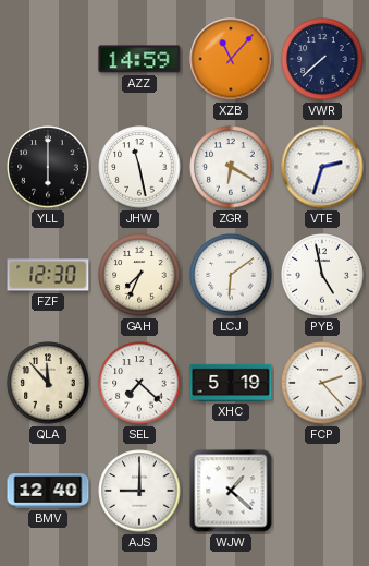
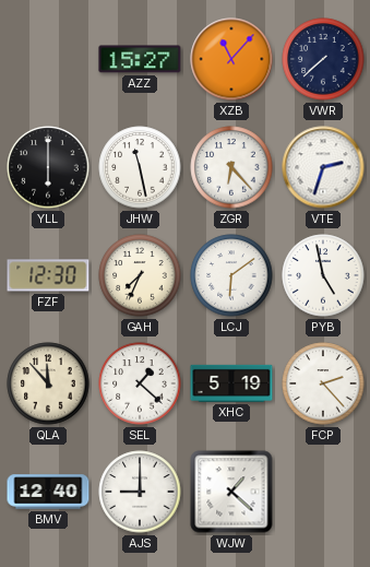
AZZ: 14:59 -> 15:27
ZGR: 6:20 -> 6:23
SEL: 7:22 -> 1:22
